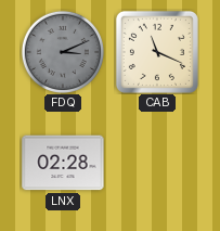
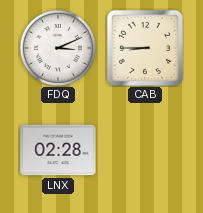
FDQ dial: grey -> white
CAB: 11:19 -> 8:45
